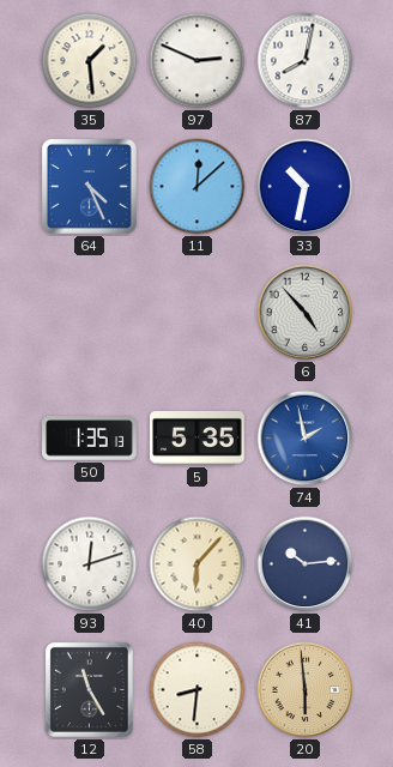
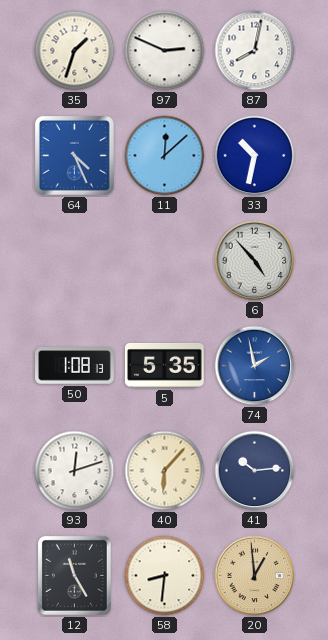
35: 1:29 -> 1:33
50: 1:35 -> 1:08
20: 5:59 -> 12:59
